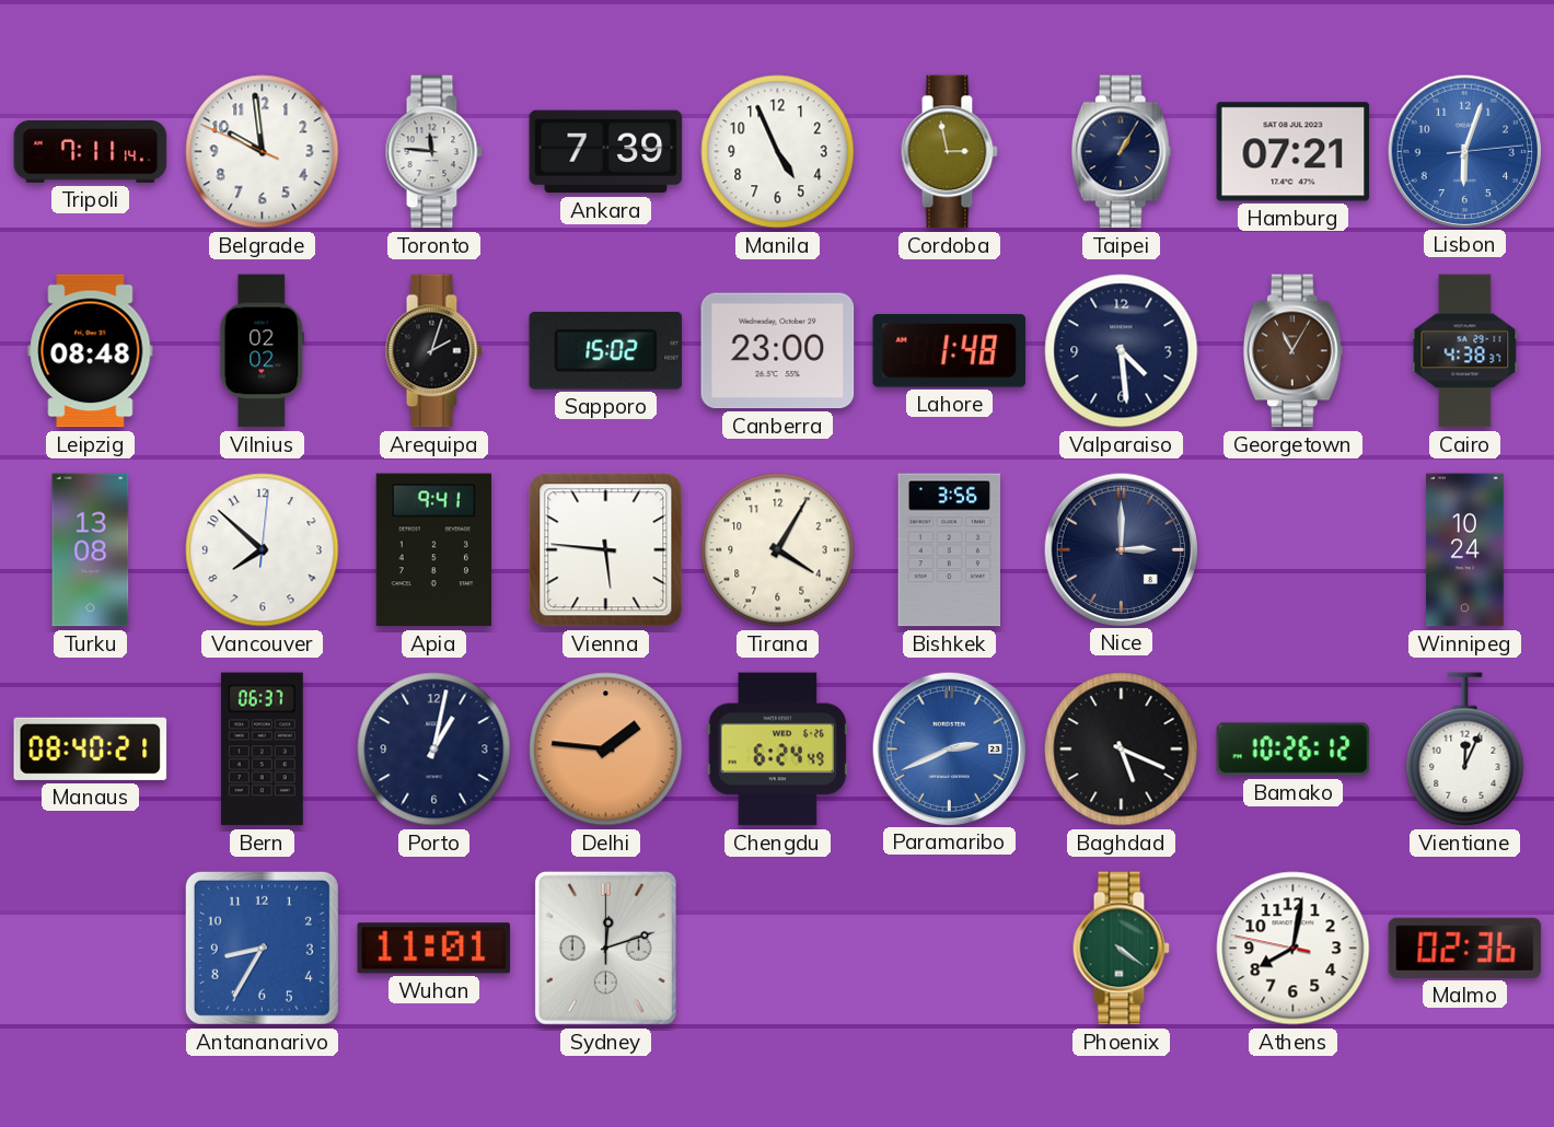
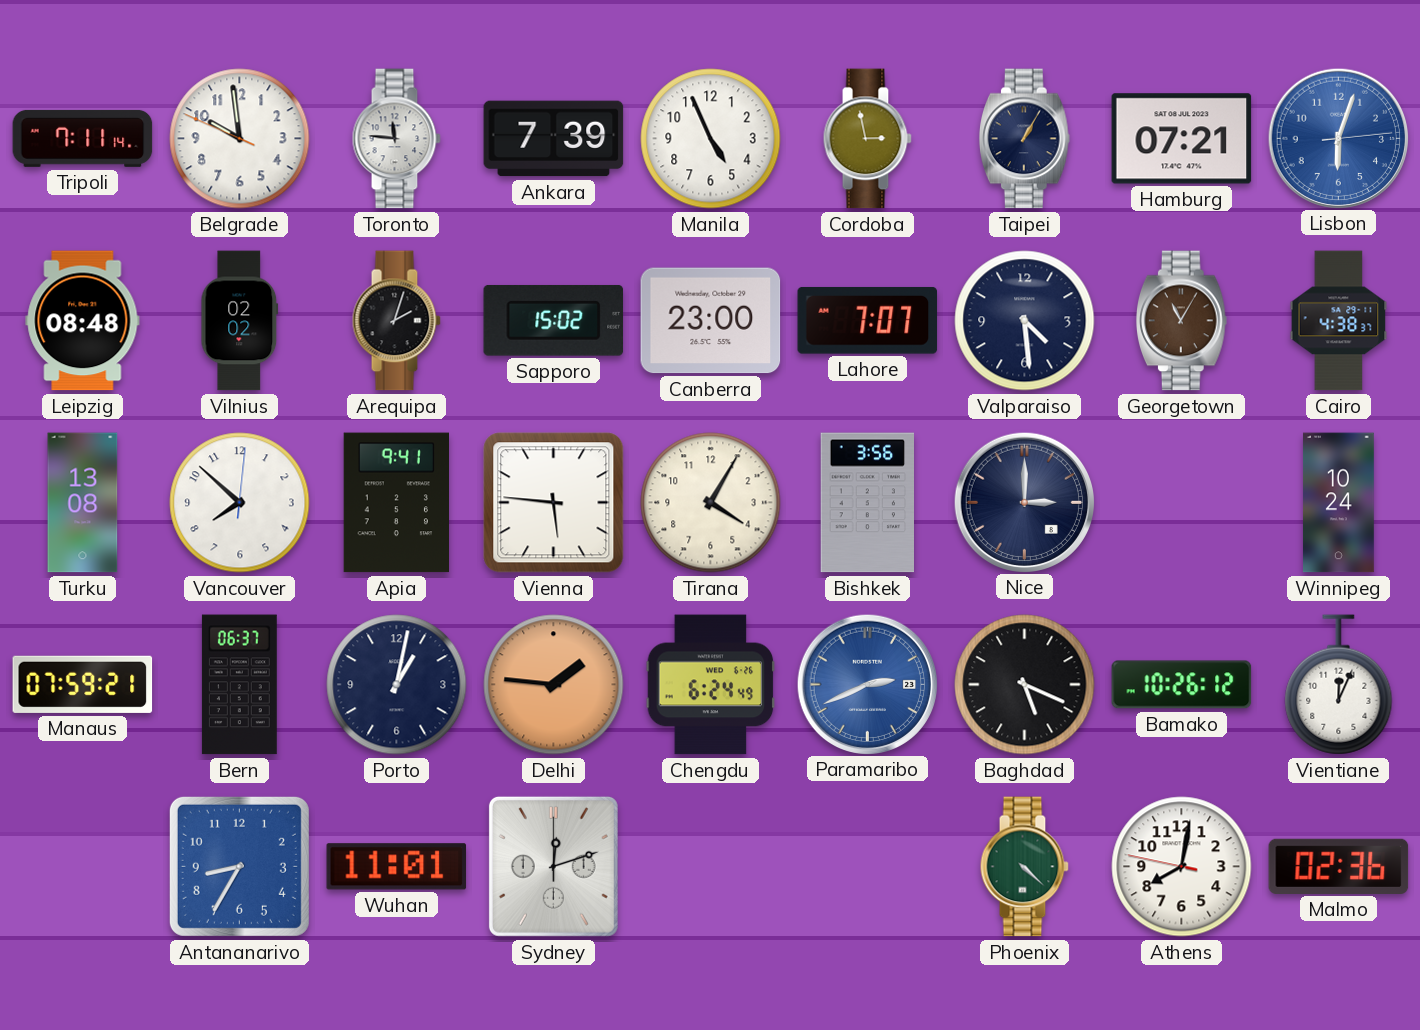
Lahore: 1:48 -> 7:07
Manaus: 08:40 -> 07:59
Phoenix: 4:21 -> 4:22
